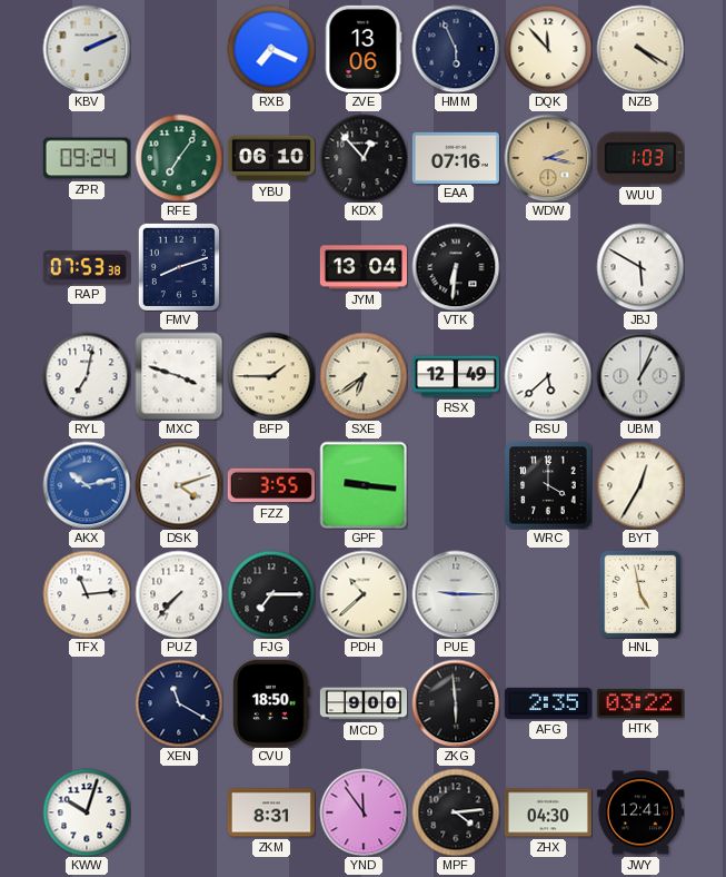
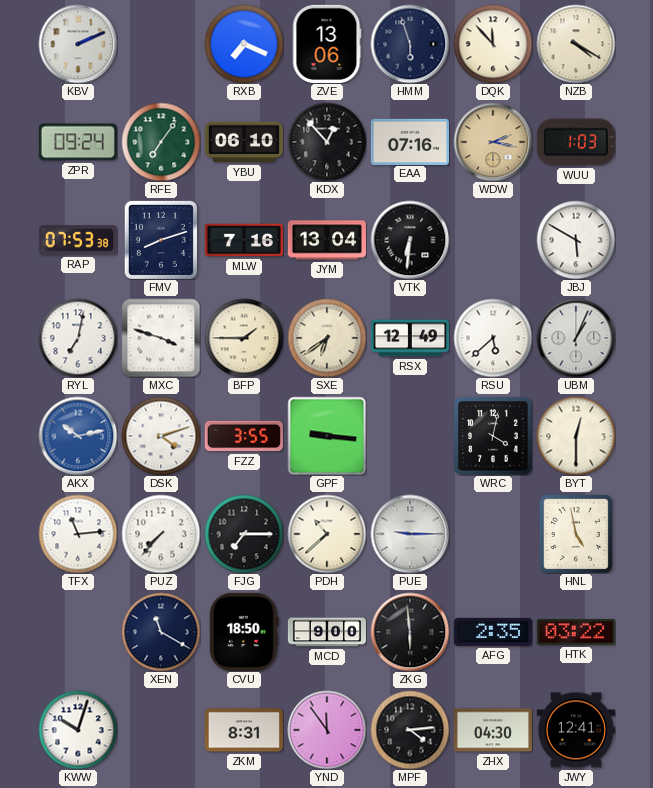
HMM: 5:56 -> 5:57
MLW: none -> 7:16
WRC: 4:00 -> 4:02
BYT: 12:35 -> 12:30
